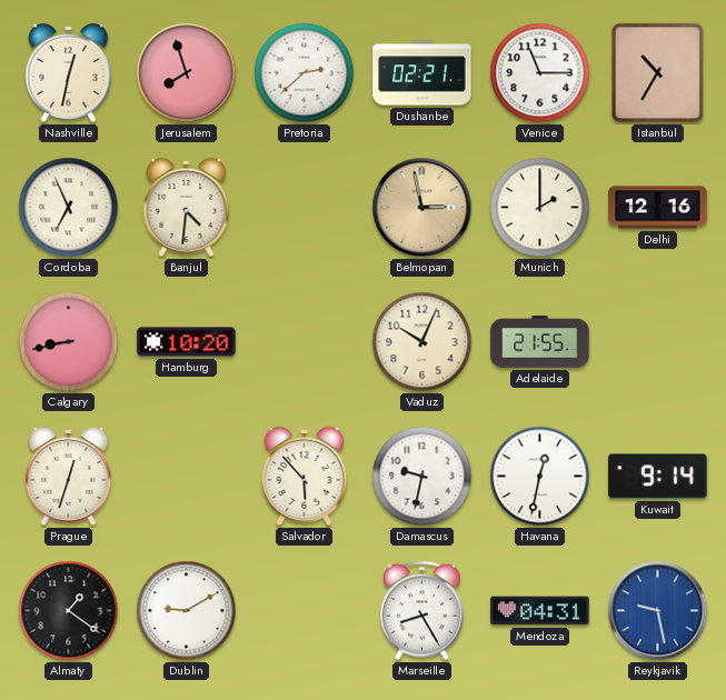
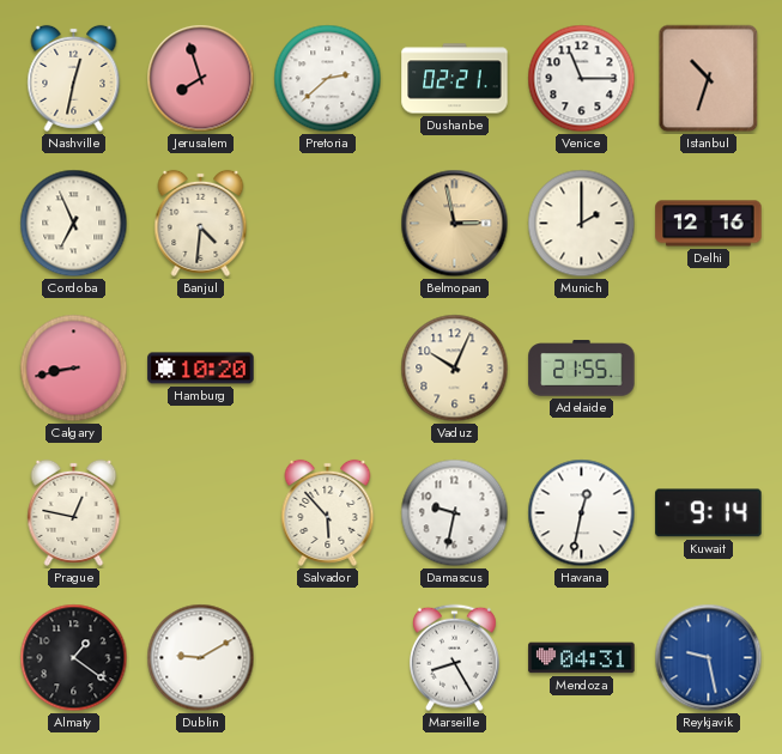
Istanbul: 10:35 -> 10:33
Prague: 12:33 -> 12:47
